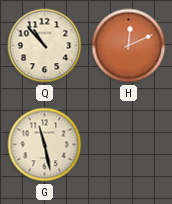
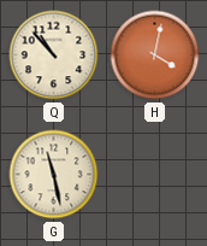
H: 12:11 -> 4:02
